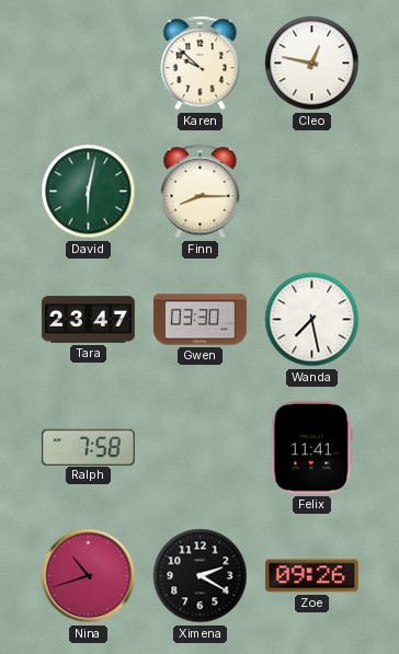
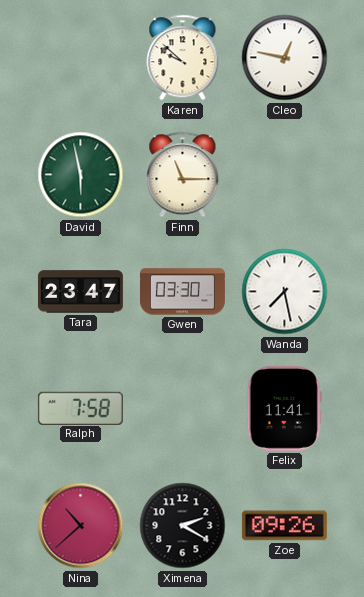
David: 6:02 -> 5:58
Finn: 8:15 -> 11:15
Nina: 10:42 -> 10:38
